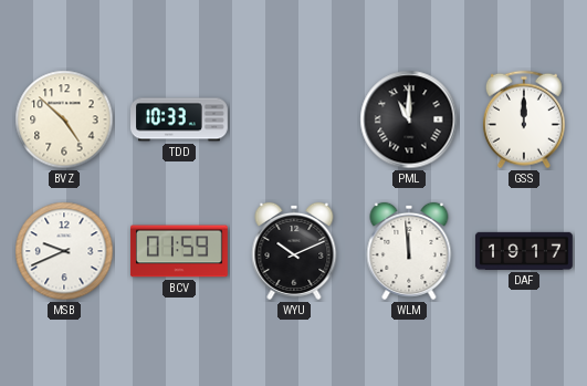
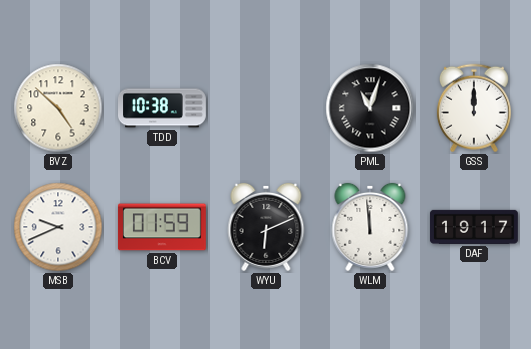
TDD: 10:33 -> 10:38
PML: 11:00 -> 11:03
WYU: 10:11 -> 6:11
